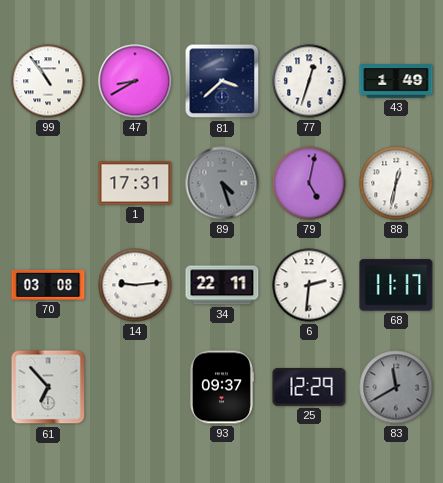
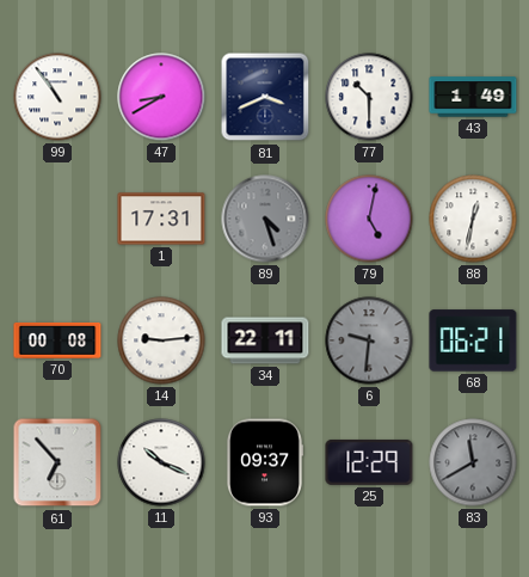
81: 3:38 -> 3:41
77: 12:33 -> 10:30
70: 03:08 -> 00:08
6: 2:31 -> 9:31
6 dial: white -> grey
68: 11:17 -> 06:21
11: none -> 10:19
